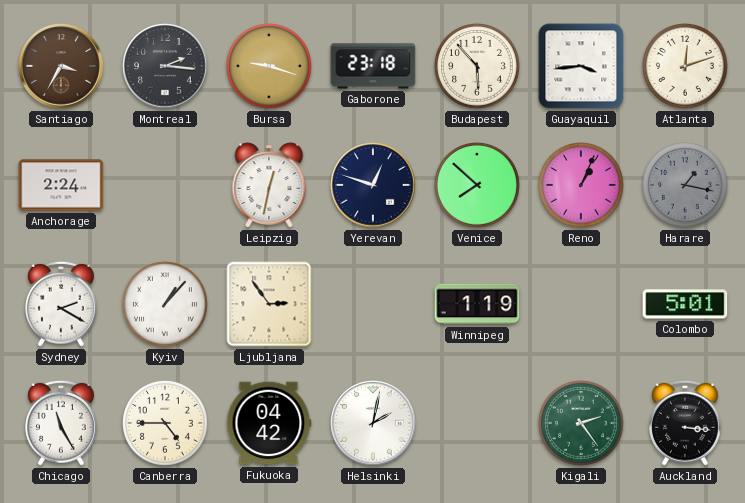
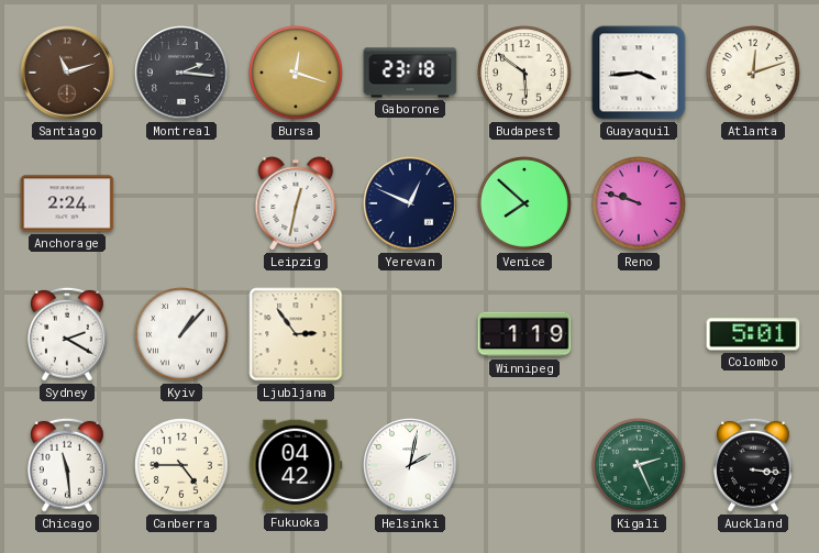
Santiago: 3:35 -> 11:12
Bursa: 9:18 -> 12:18
Budapest: 5:53 -> 5:51
Yerevan: 12:48 -> 12:49
Reno: 1:04 -> 9:48
Harare: 1:17 -> none
Chicago: 11:25 -> 11:29
Kigali: 2:24 -> 2:26
